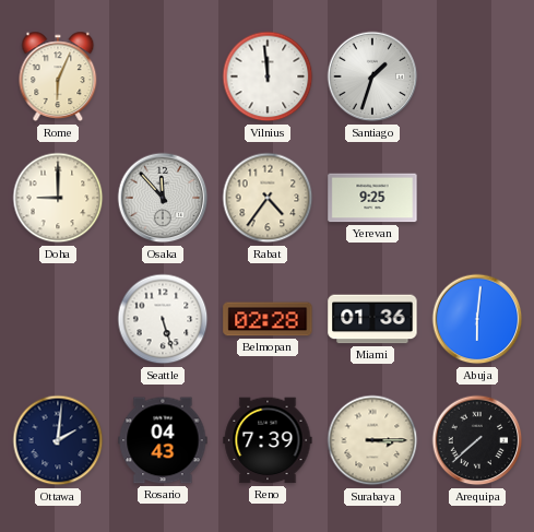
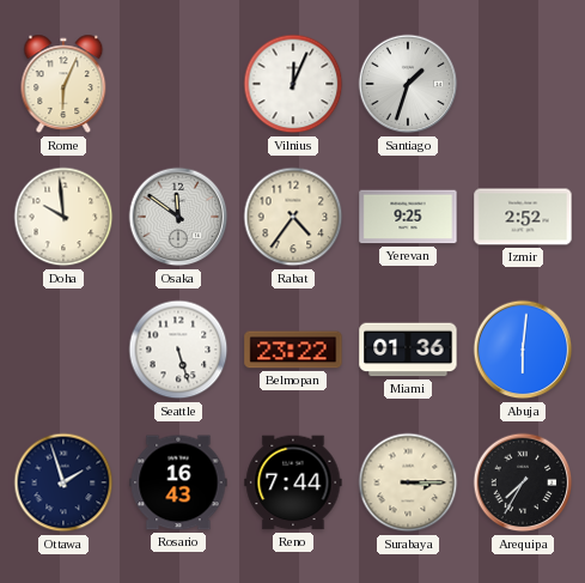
Vilnius: 11:59 -> 12:04
Doha: 9:00 -> 9:59
Osaka: 11:53 -> 11:51
Izmir: none -> 2:52
Belmopan: 02:28 -> 23:22
Ottawa: 2:01 -> 1:57
Rosario: 04:43 -> 16:43
Reno: 7:39 -> 7:44
Arequipa: 7:38 -> 7:35
